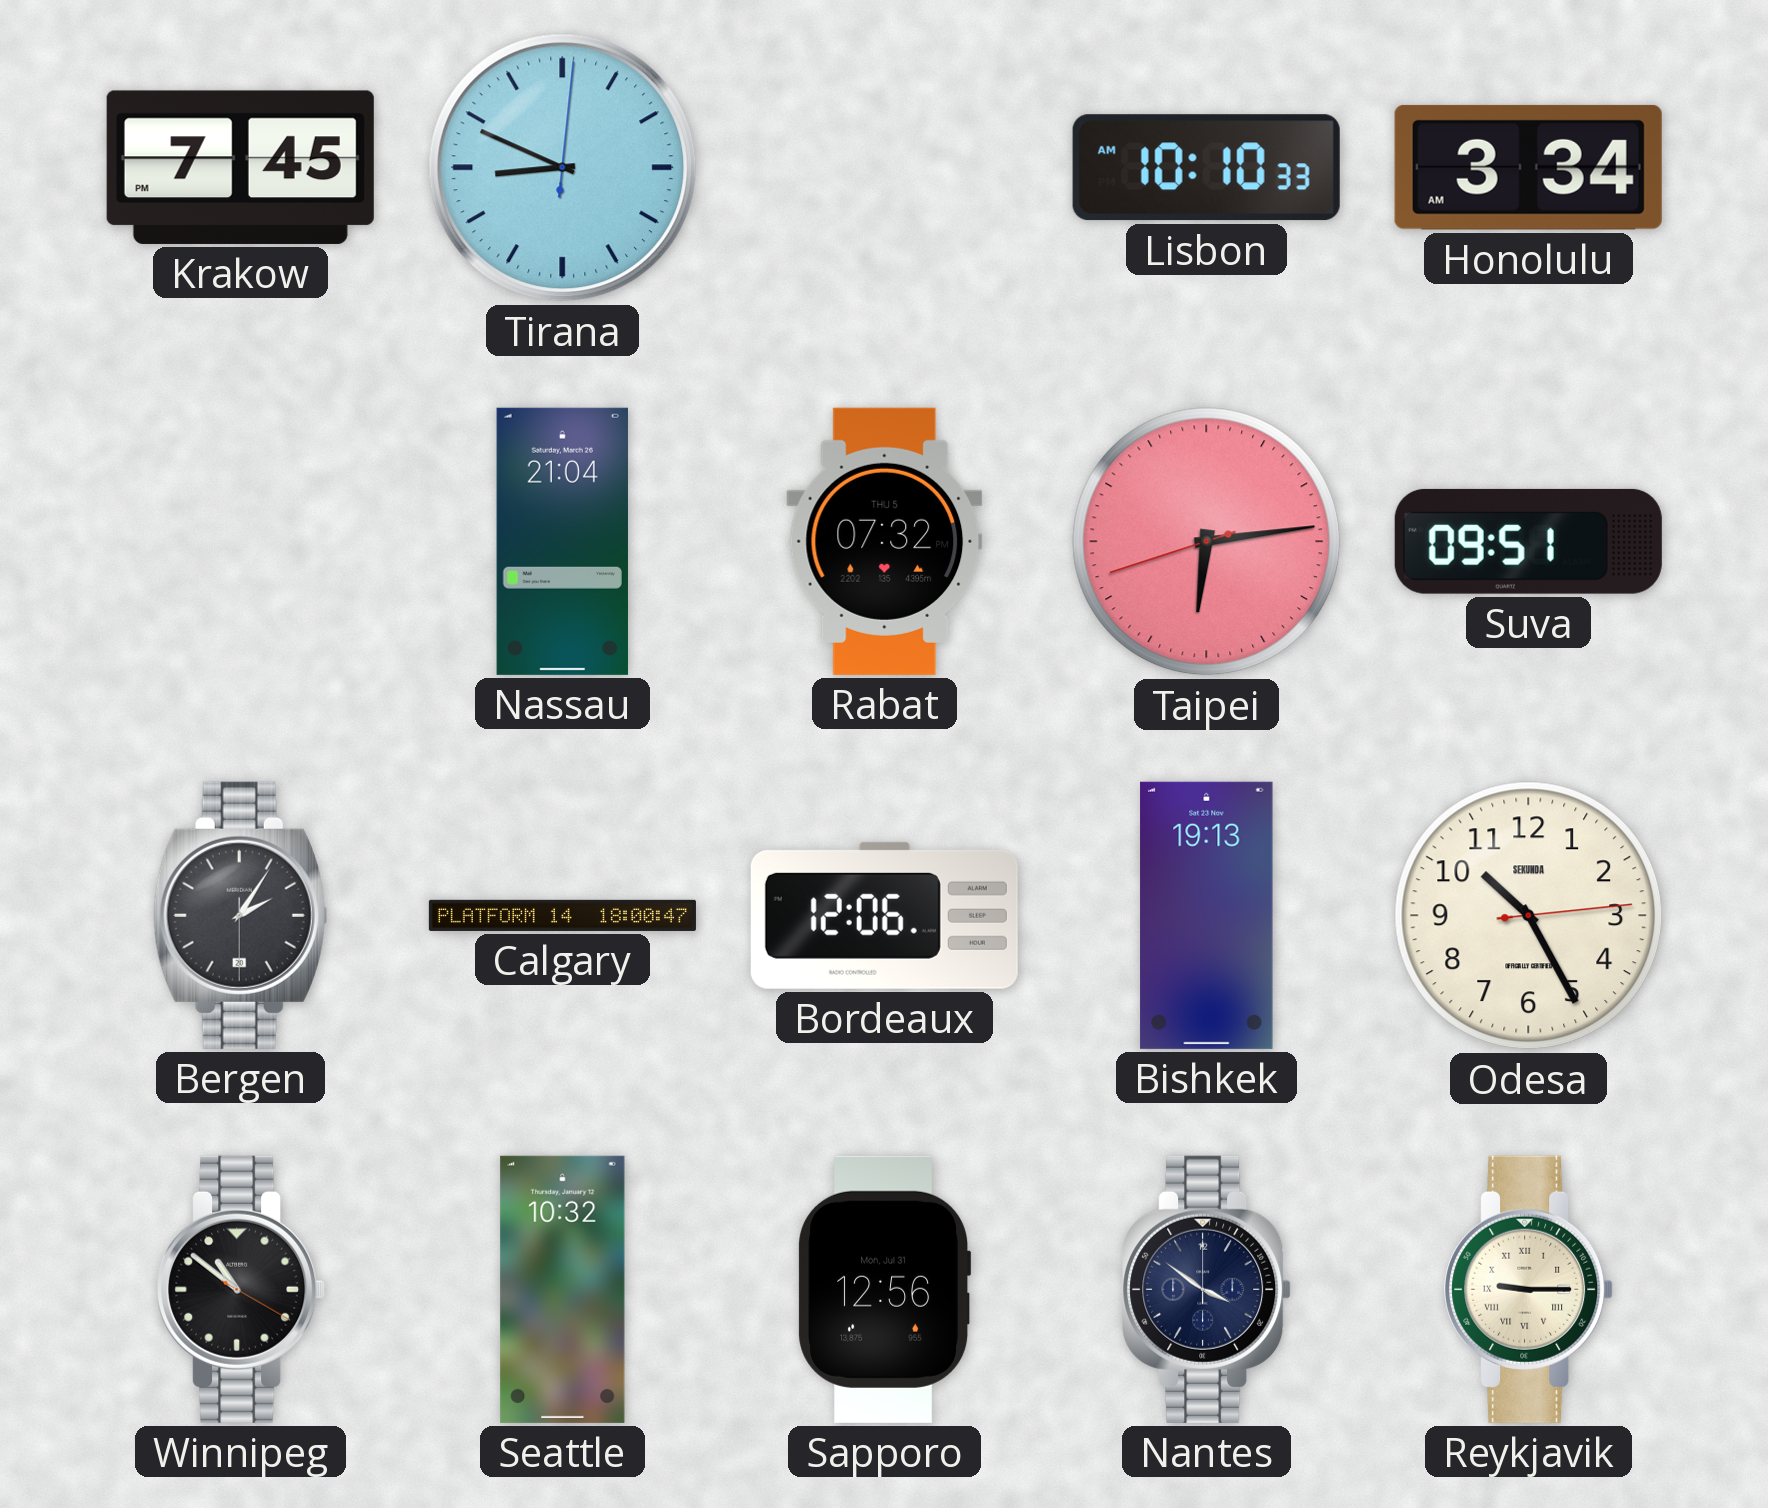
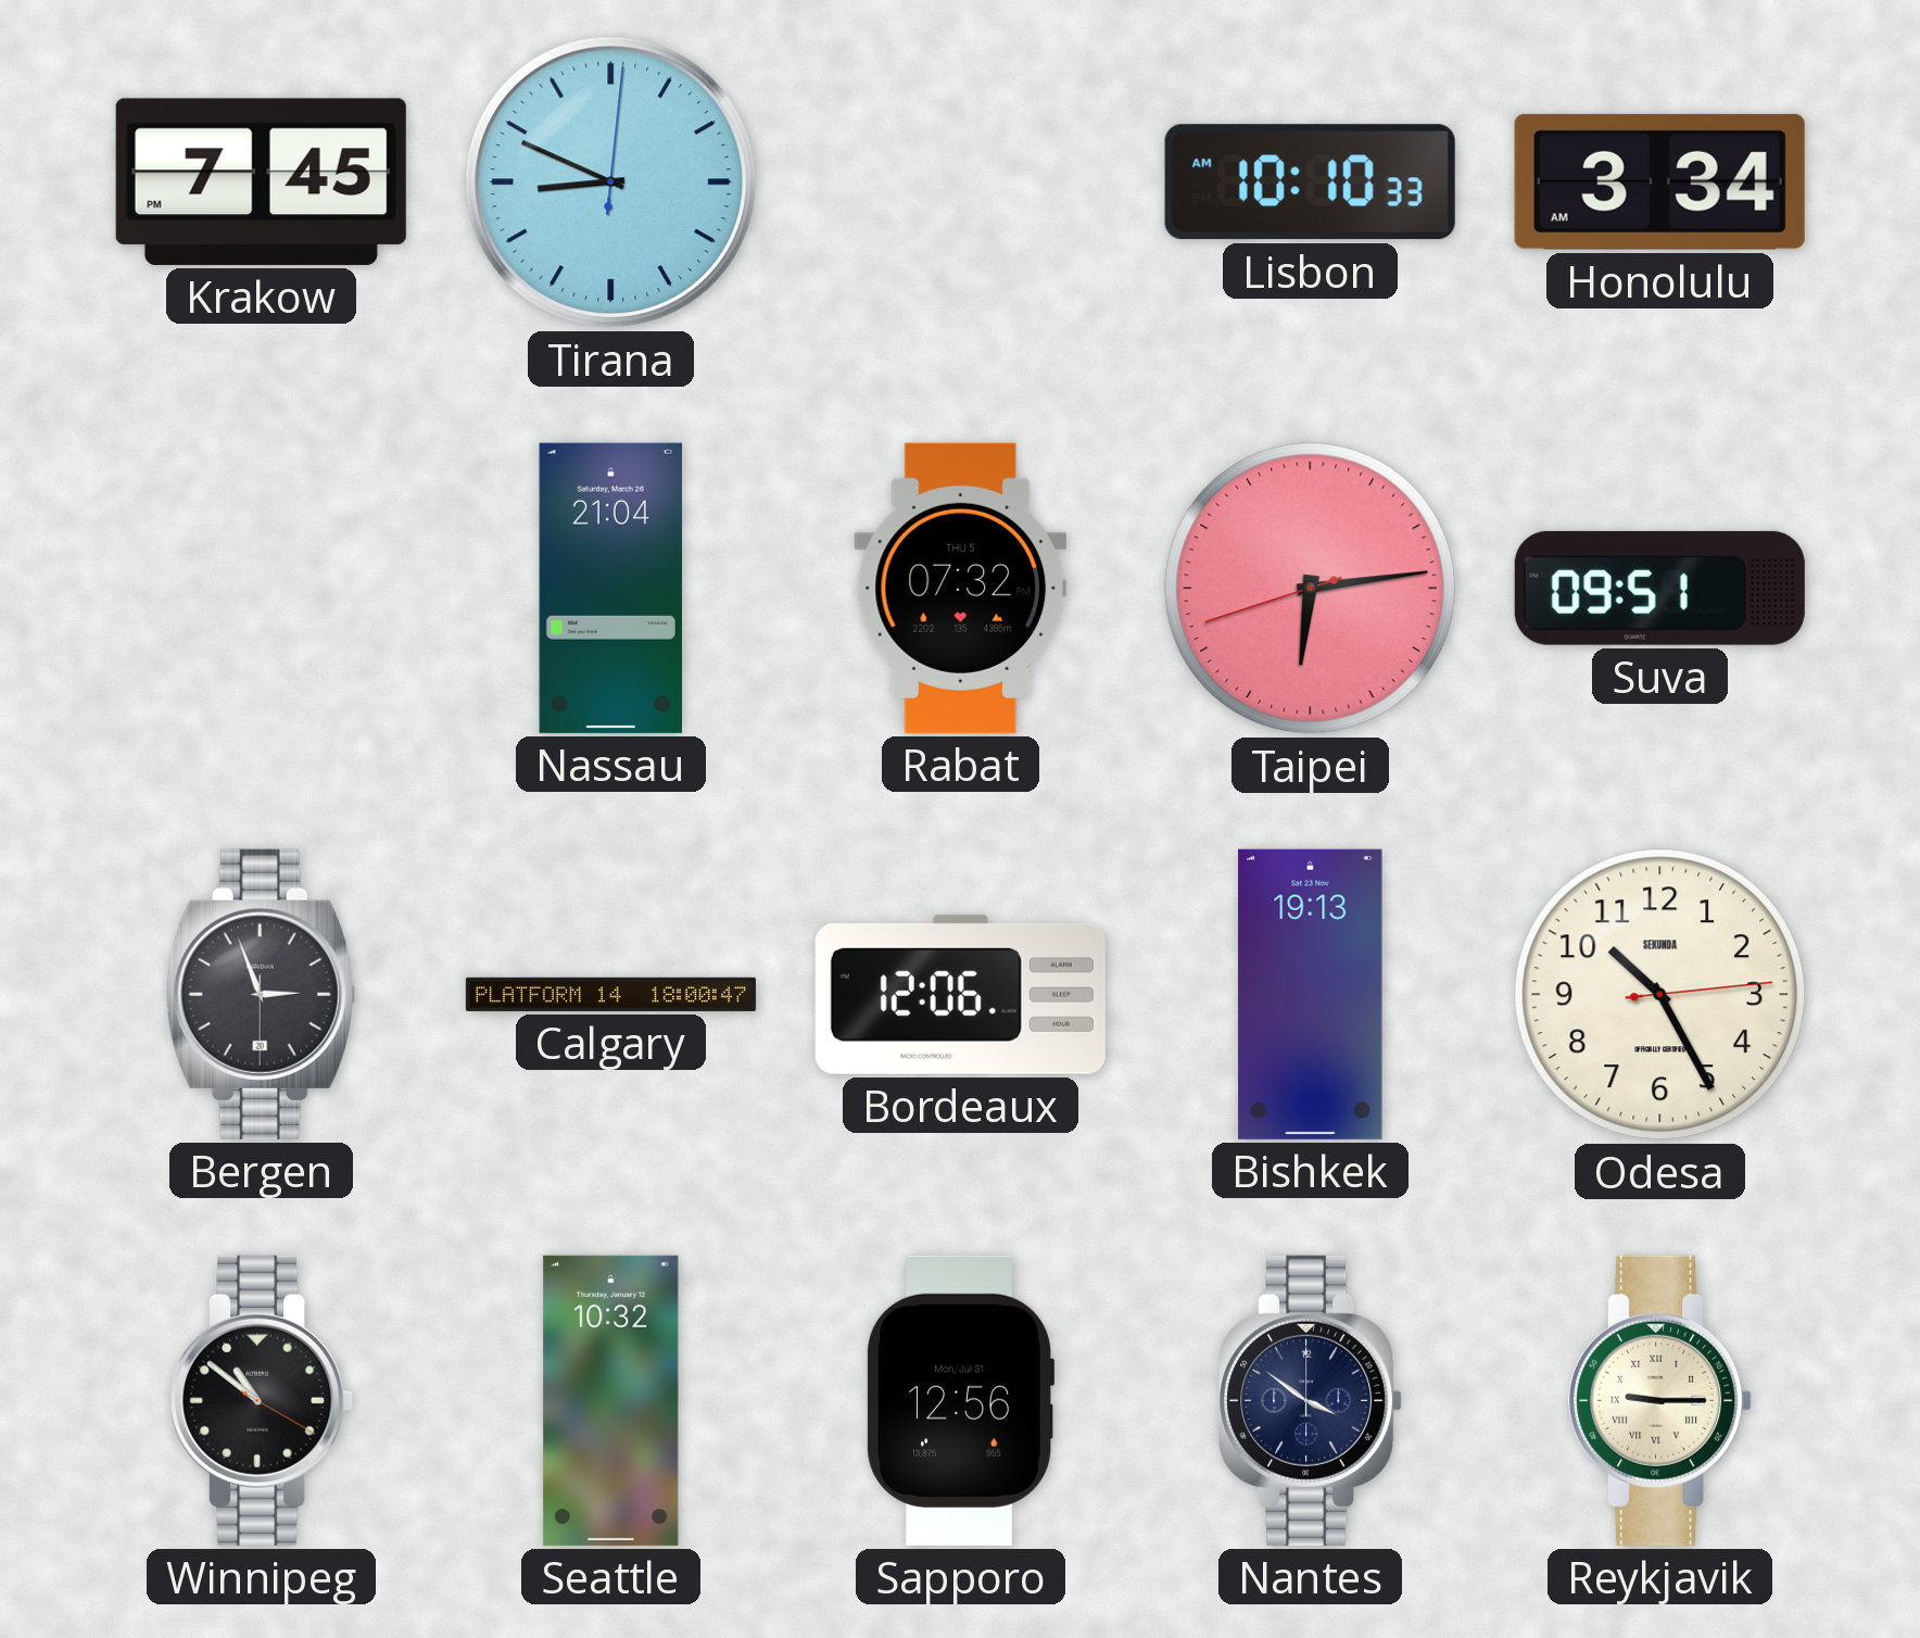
Bergen: 2:05 -> 2:56
